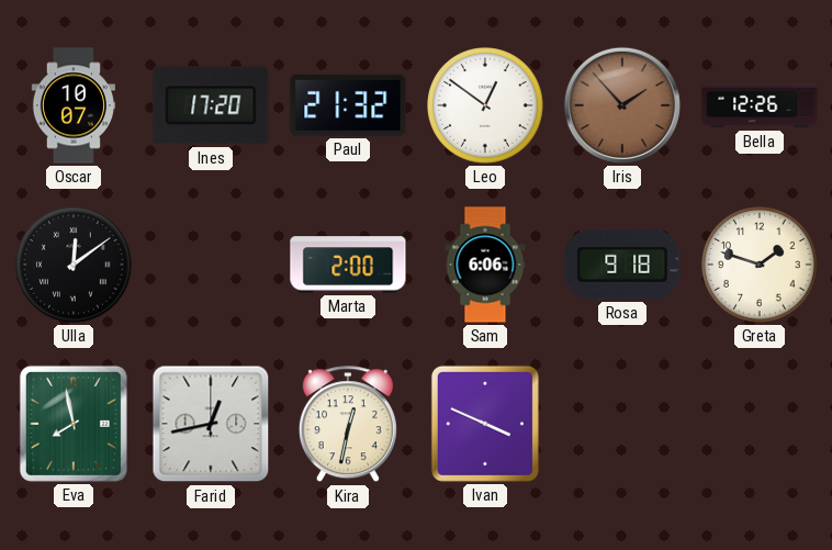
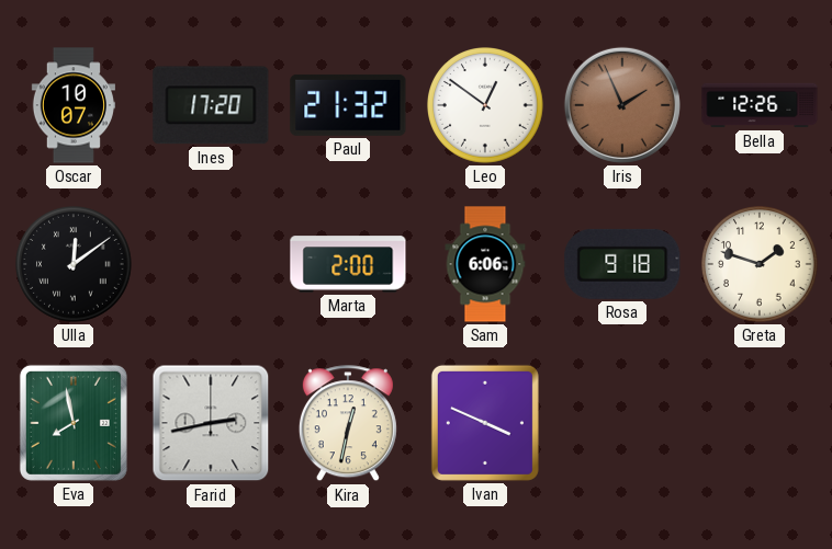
Iris: 1:53 -> 1:56
Farid: 12:43 -> 2:43
